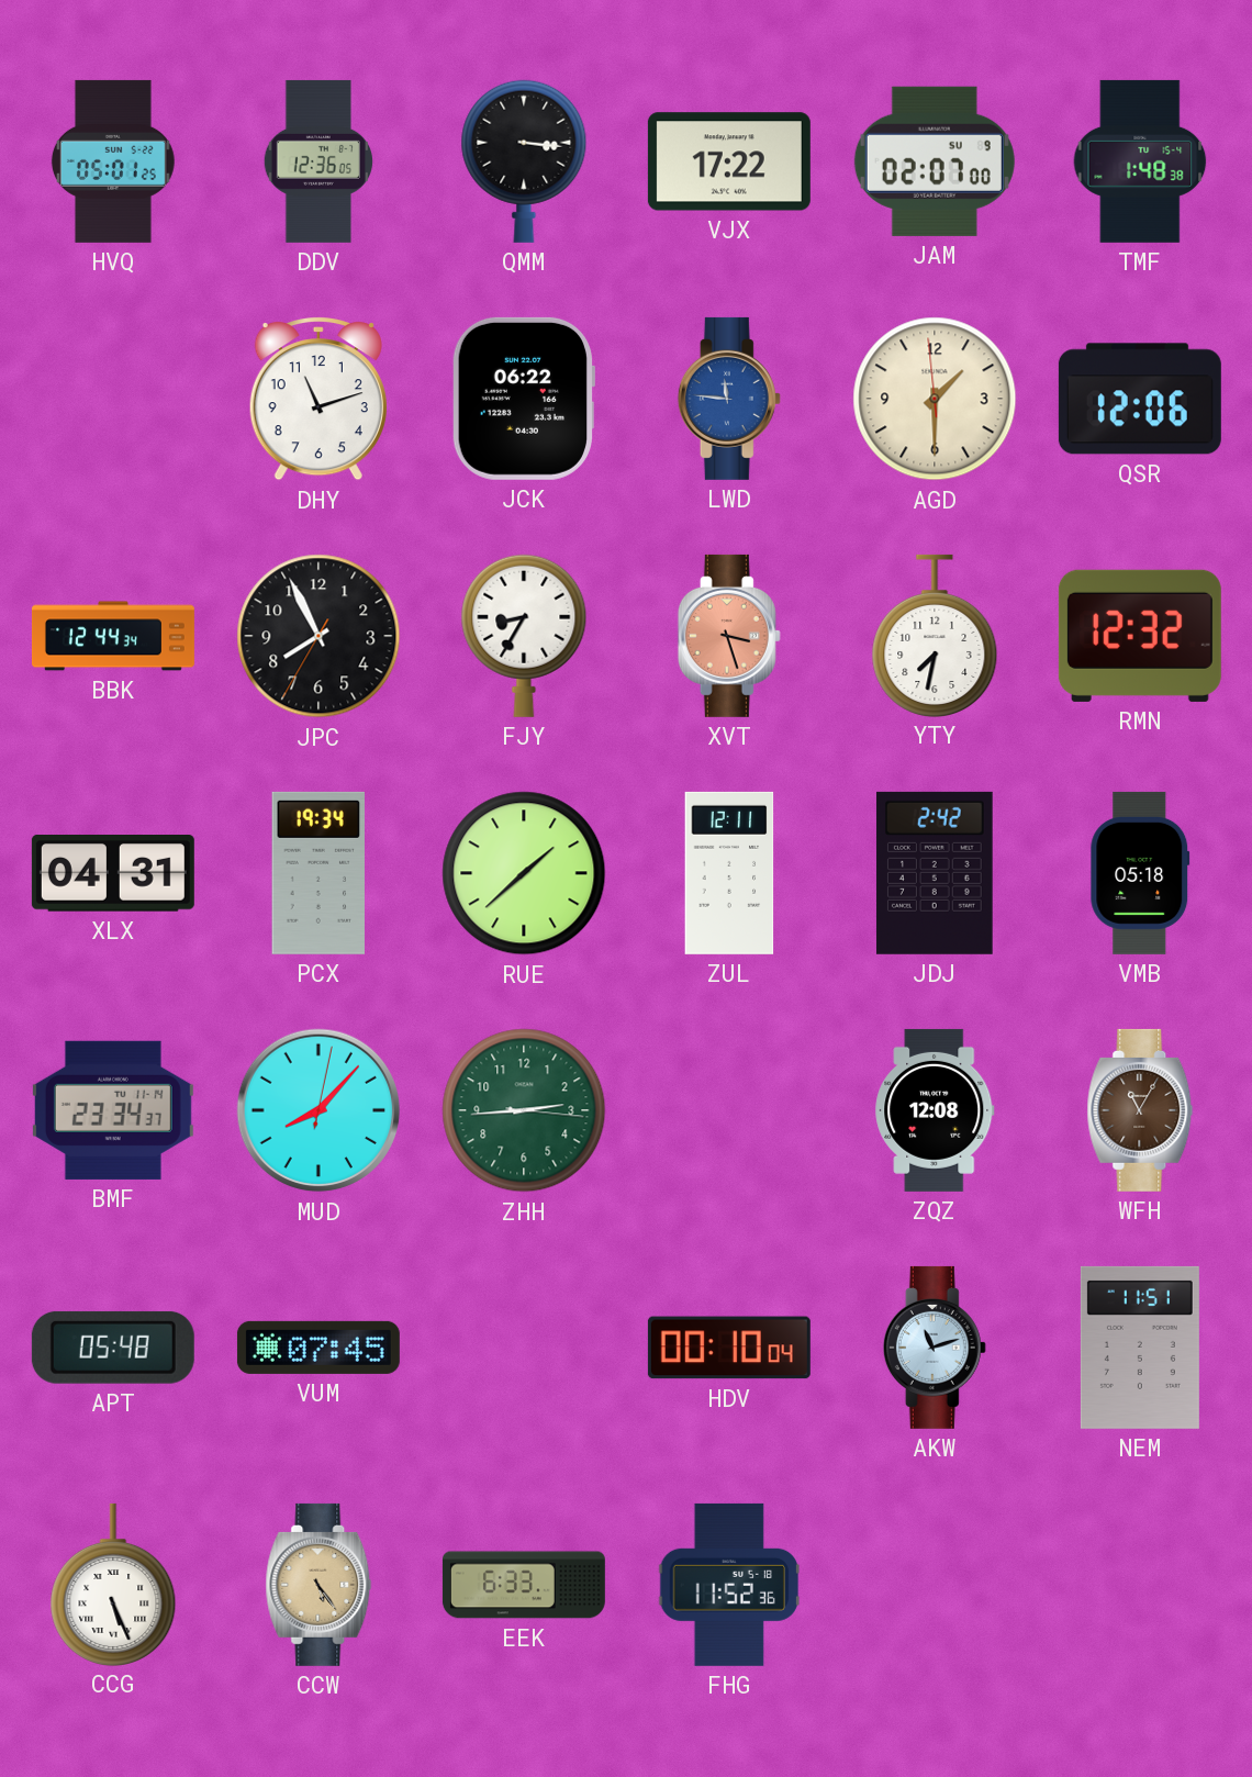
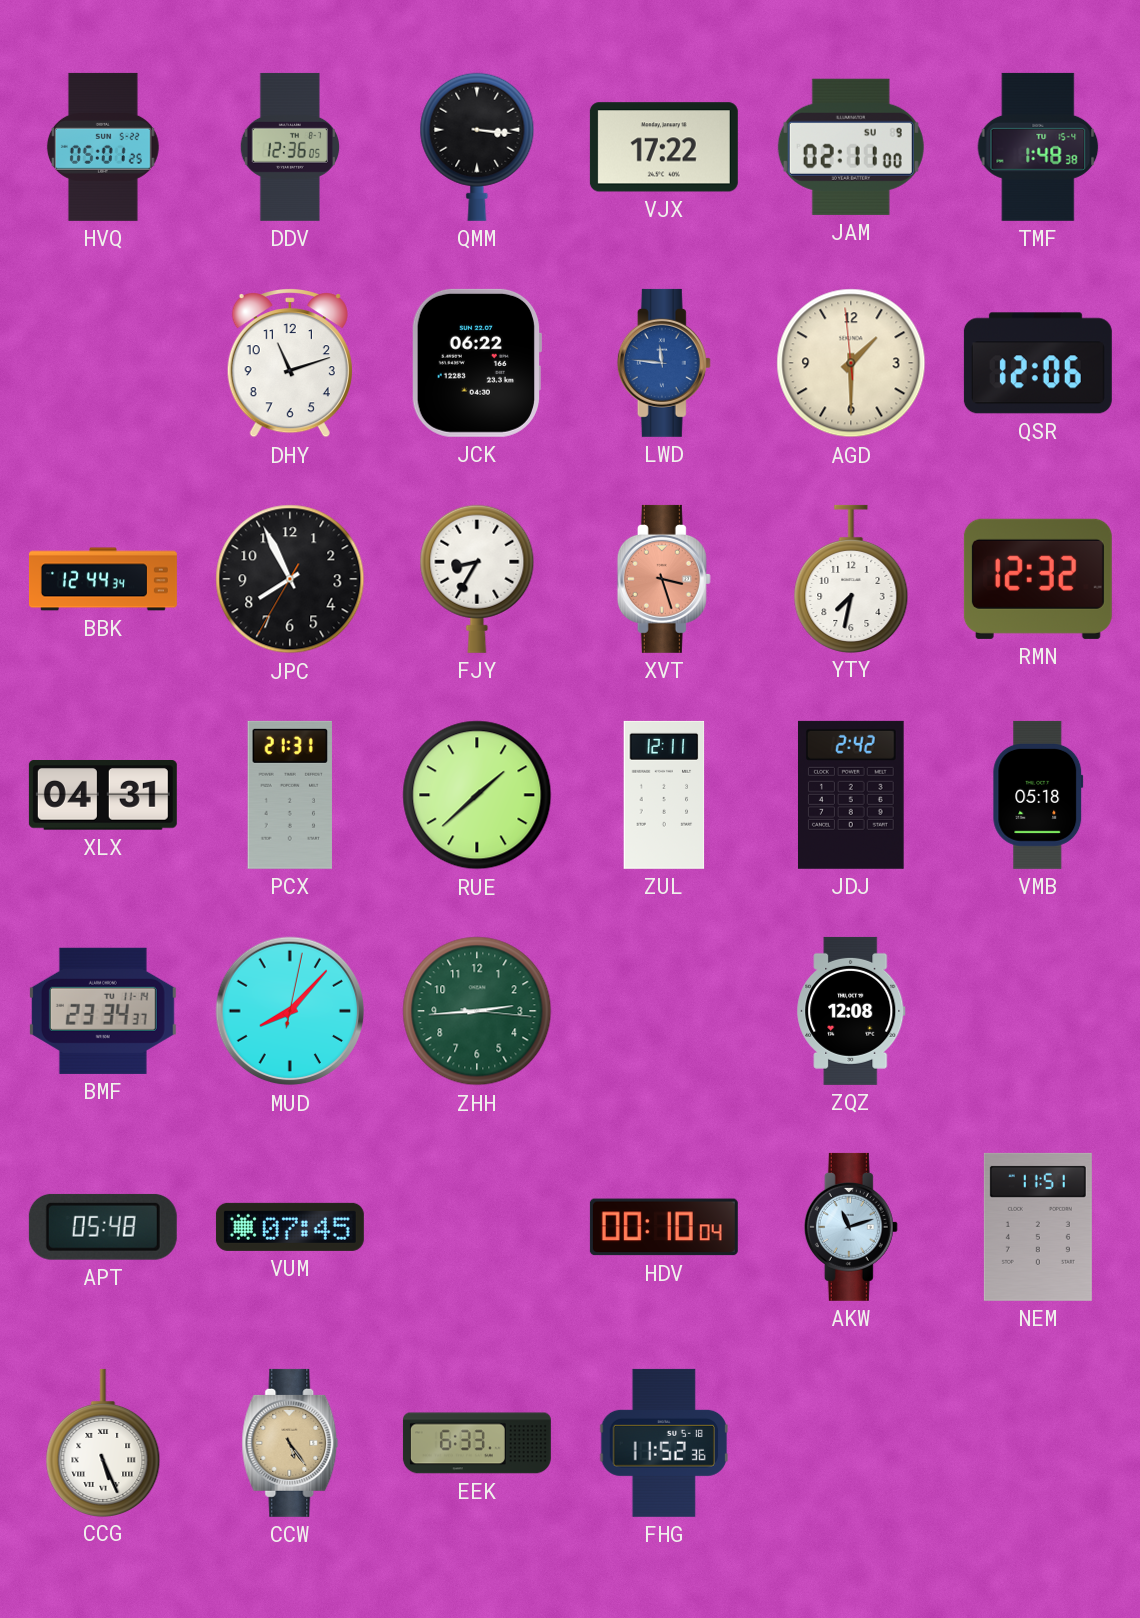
JAM: 02:07 -> 02:11
PCX: 19:34 -> 21:31
WFH: 11:05 -> none
